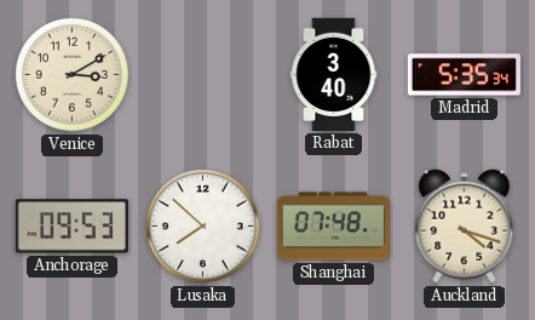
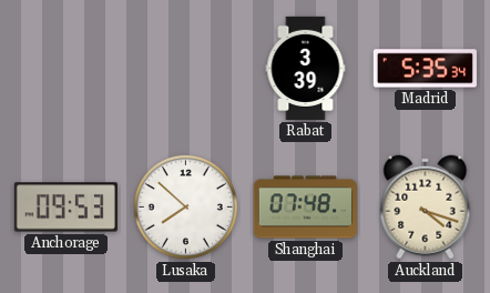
Venice: 3:10 -> none
Rabat: 3:40 -> 3:39
